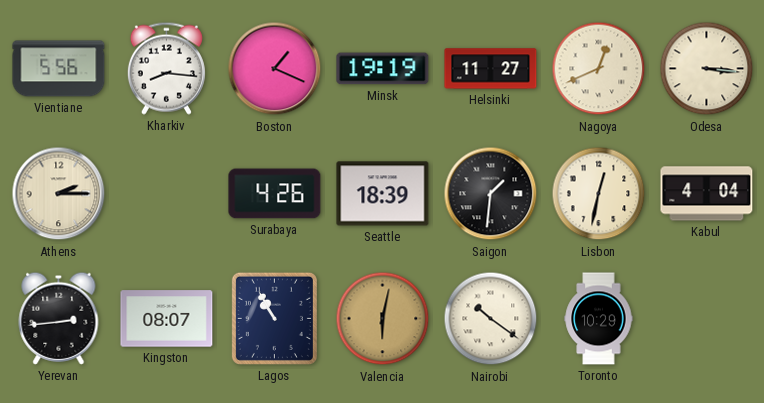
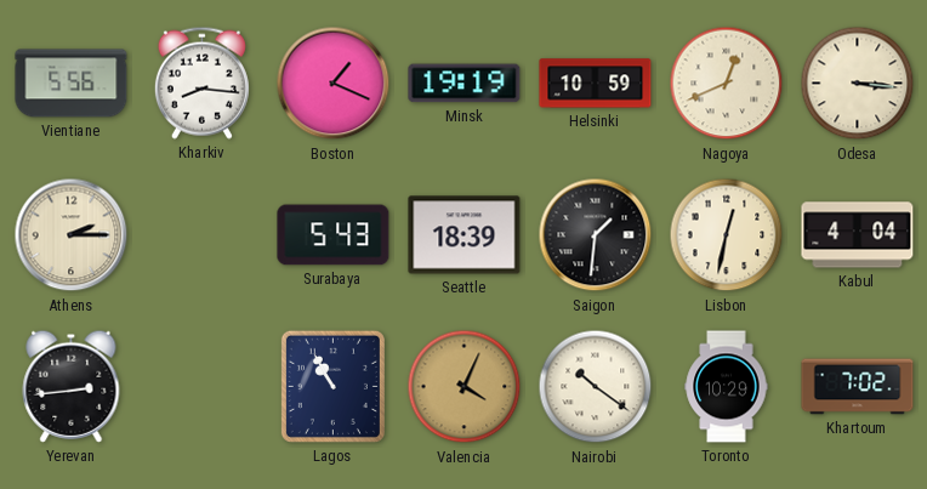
Helsinki: 11:27 -> 10:59
Surabaya: 4:26 -> 5:43
Kingston: 08:07 -> none
Valencia: 6:02 -> 4:04
Khartoum: none -> 7:02
